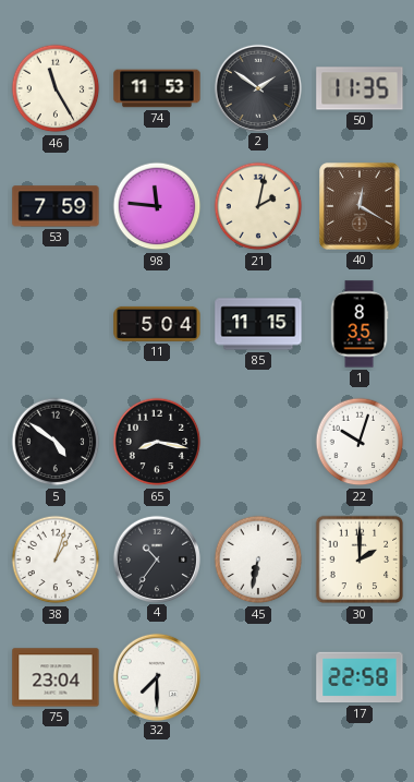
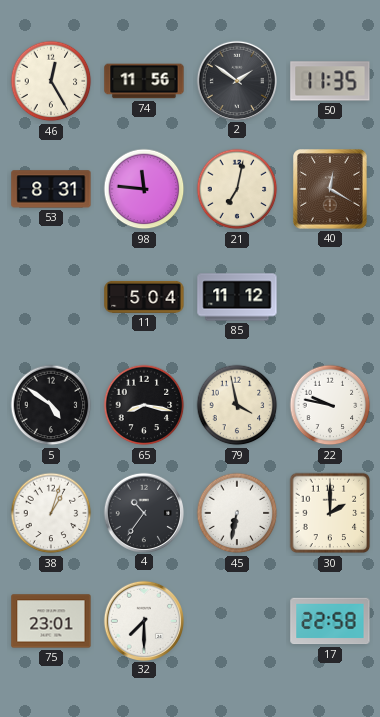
46: 11:25 -> 12:25
74: 11:53 -> 11:56
53: 7:59 -> 8:31
21: 2:02 -> 7:02
85: 11:15 -> 11:12
1: 8:35 -> none
79: none -> 3:58
22: 10:03 -> 9:47
75: 23:04 -> 23:01
